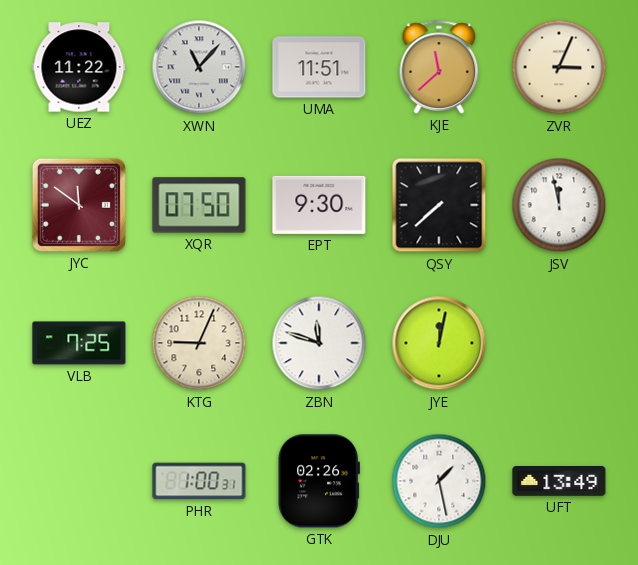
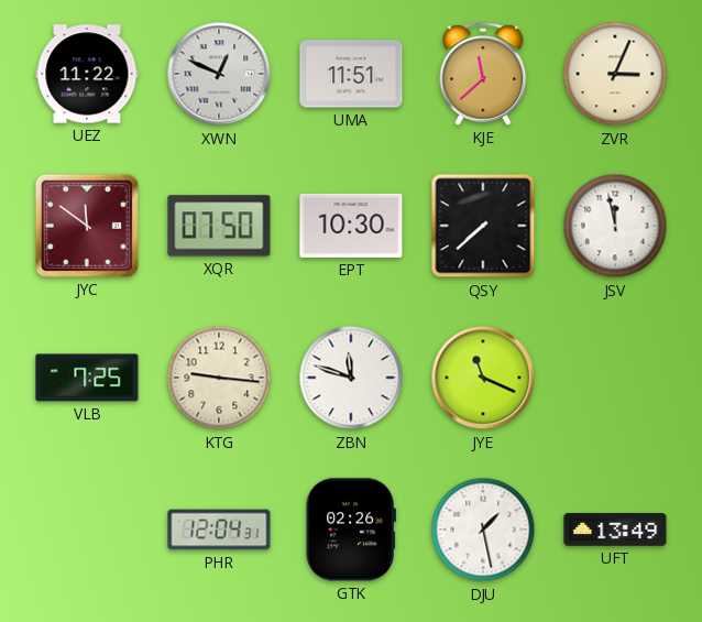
XWN: 11:07 -> 12:49
EPT: 9:30 -> 10:30
KTG: 9:04 -> 9:16
JYE: 12:02 -> 11:19
PHR: 1:00 -> 12:04
